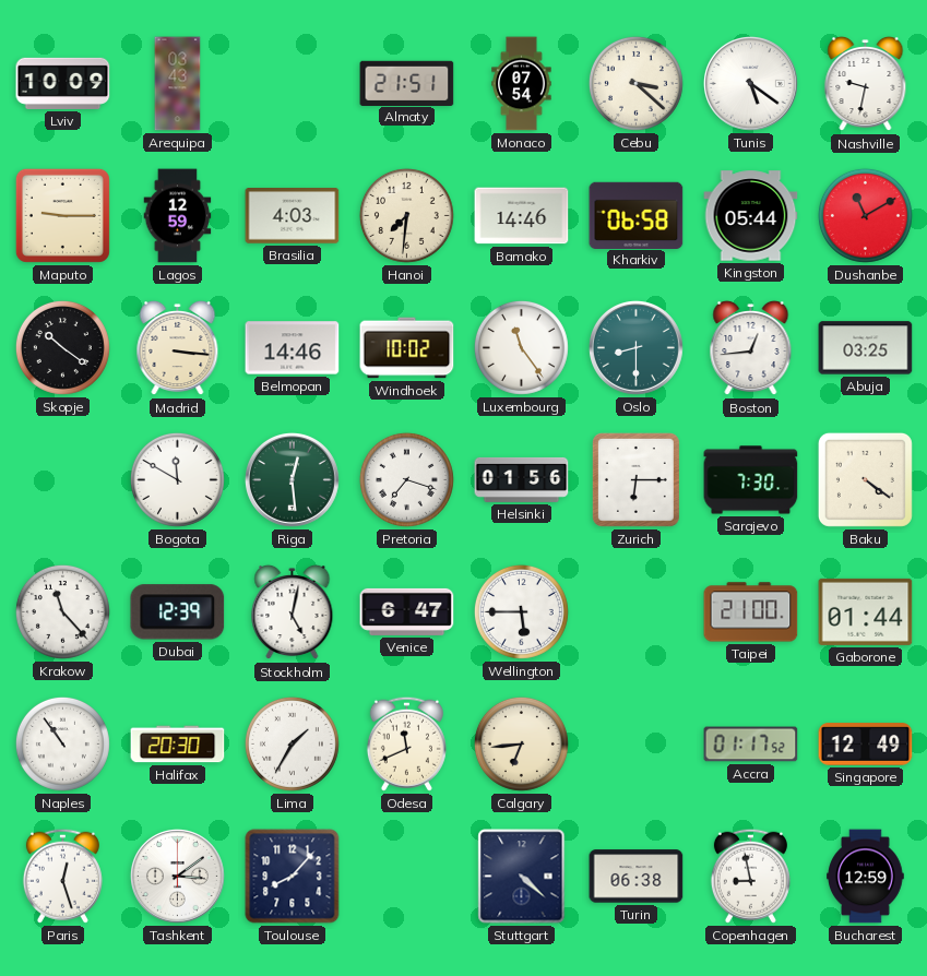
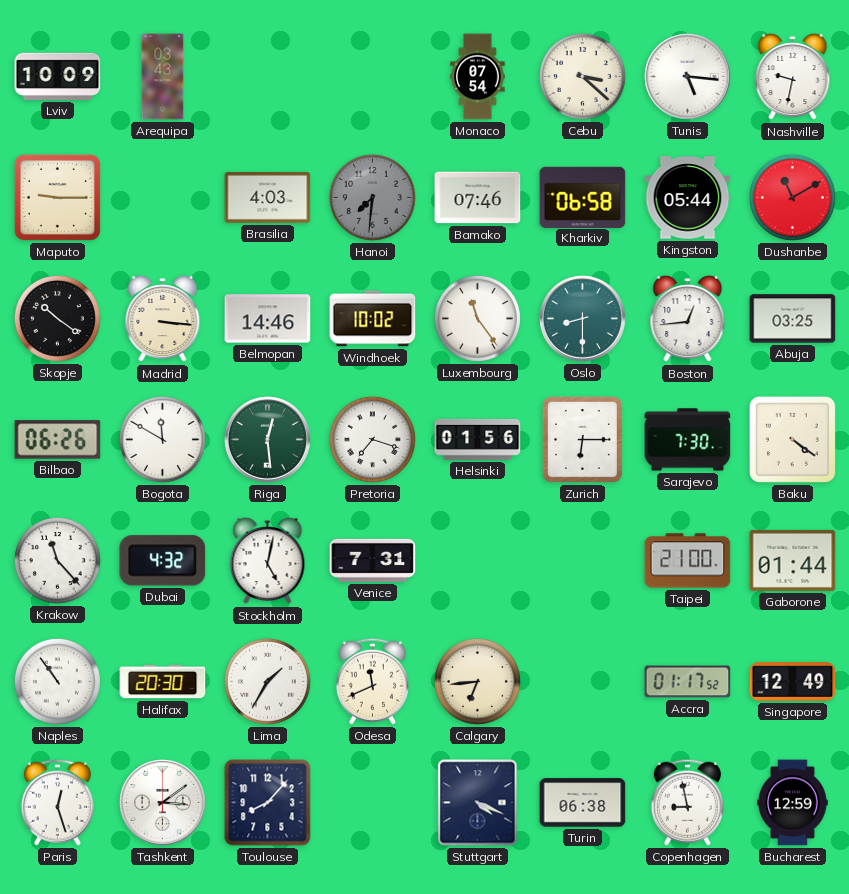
Almaty: 21:51 -> none
Tunis: 5:21 -> 5:16
Lagos: 12:59 -> none
Hanoi dial: cream -> grey
Bamako: 14:46 -> 07:46
Bilbao: none -> 06:26
Dubai: 12:39 -> 4:32
Venice: 6:47 -> 7:31
Wellington: 5:45 -> none
Stuttgart: 4:22 -> 4:19
